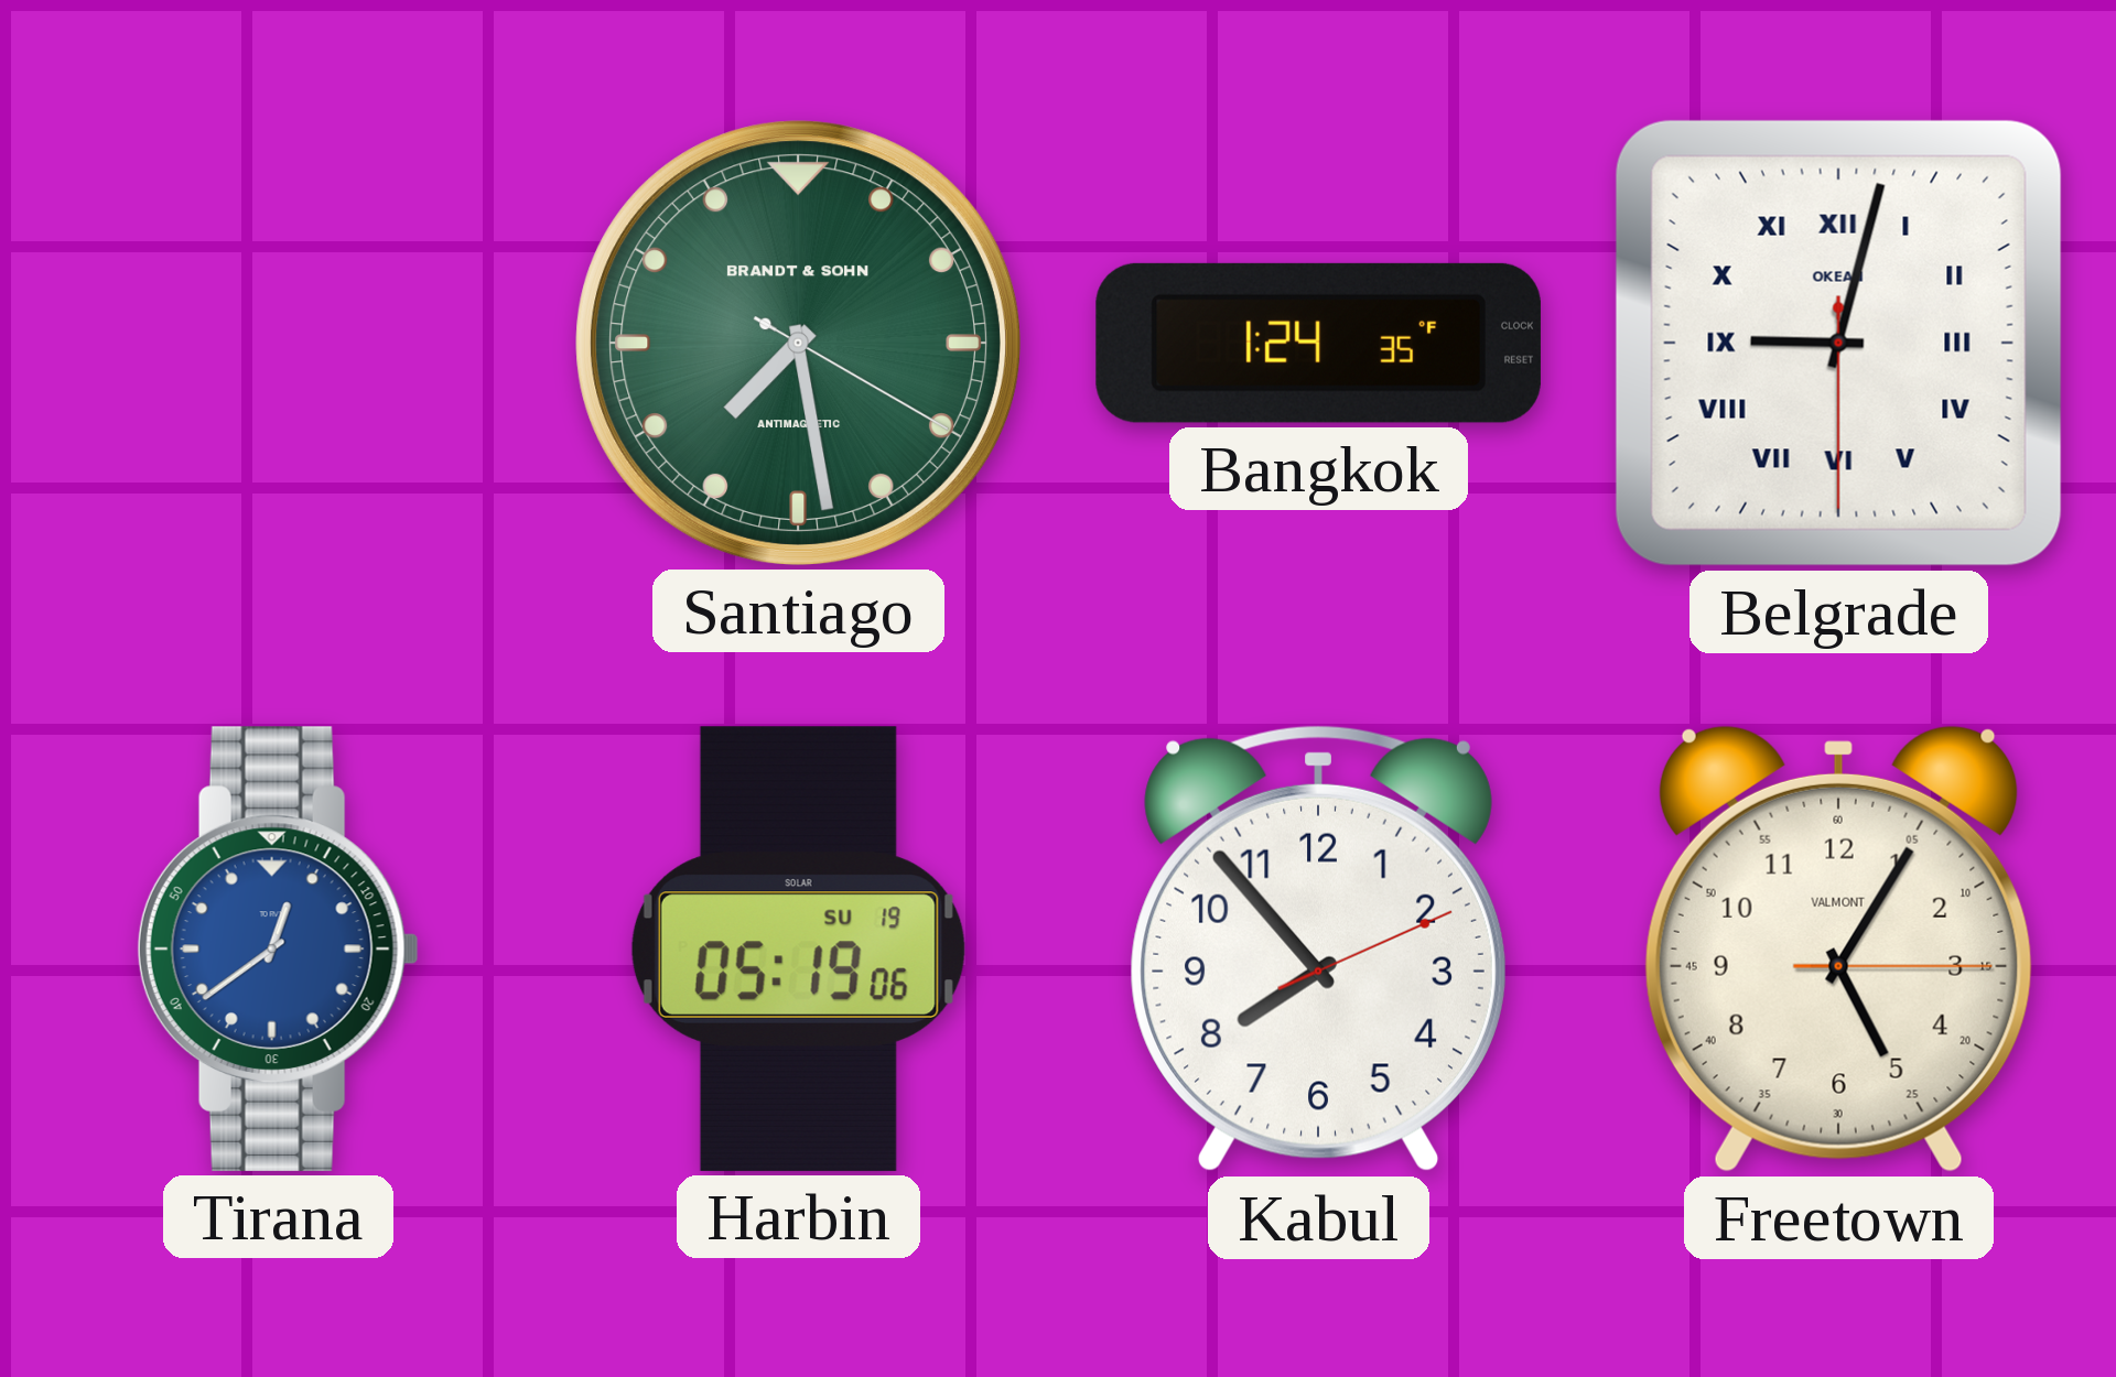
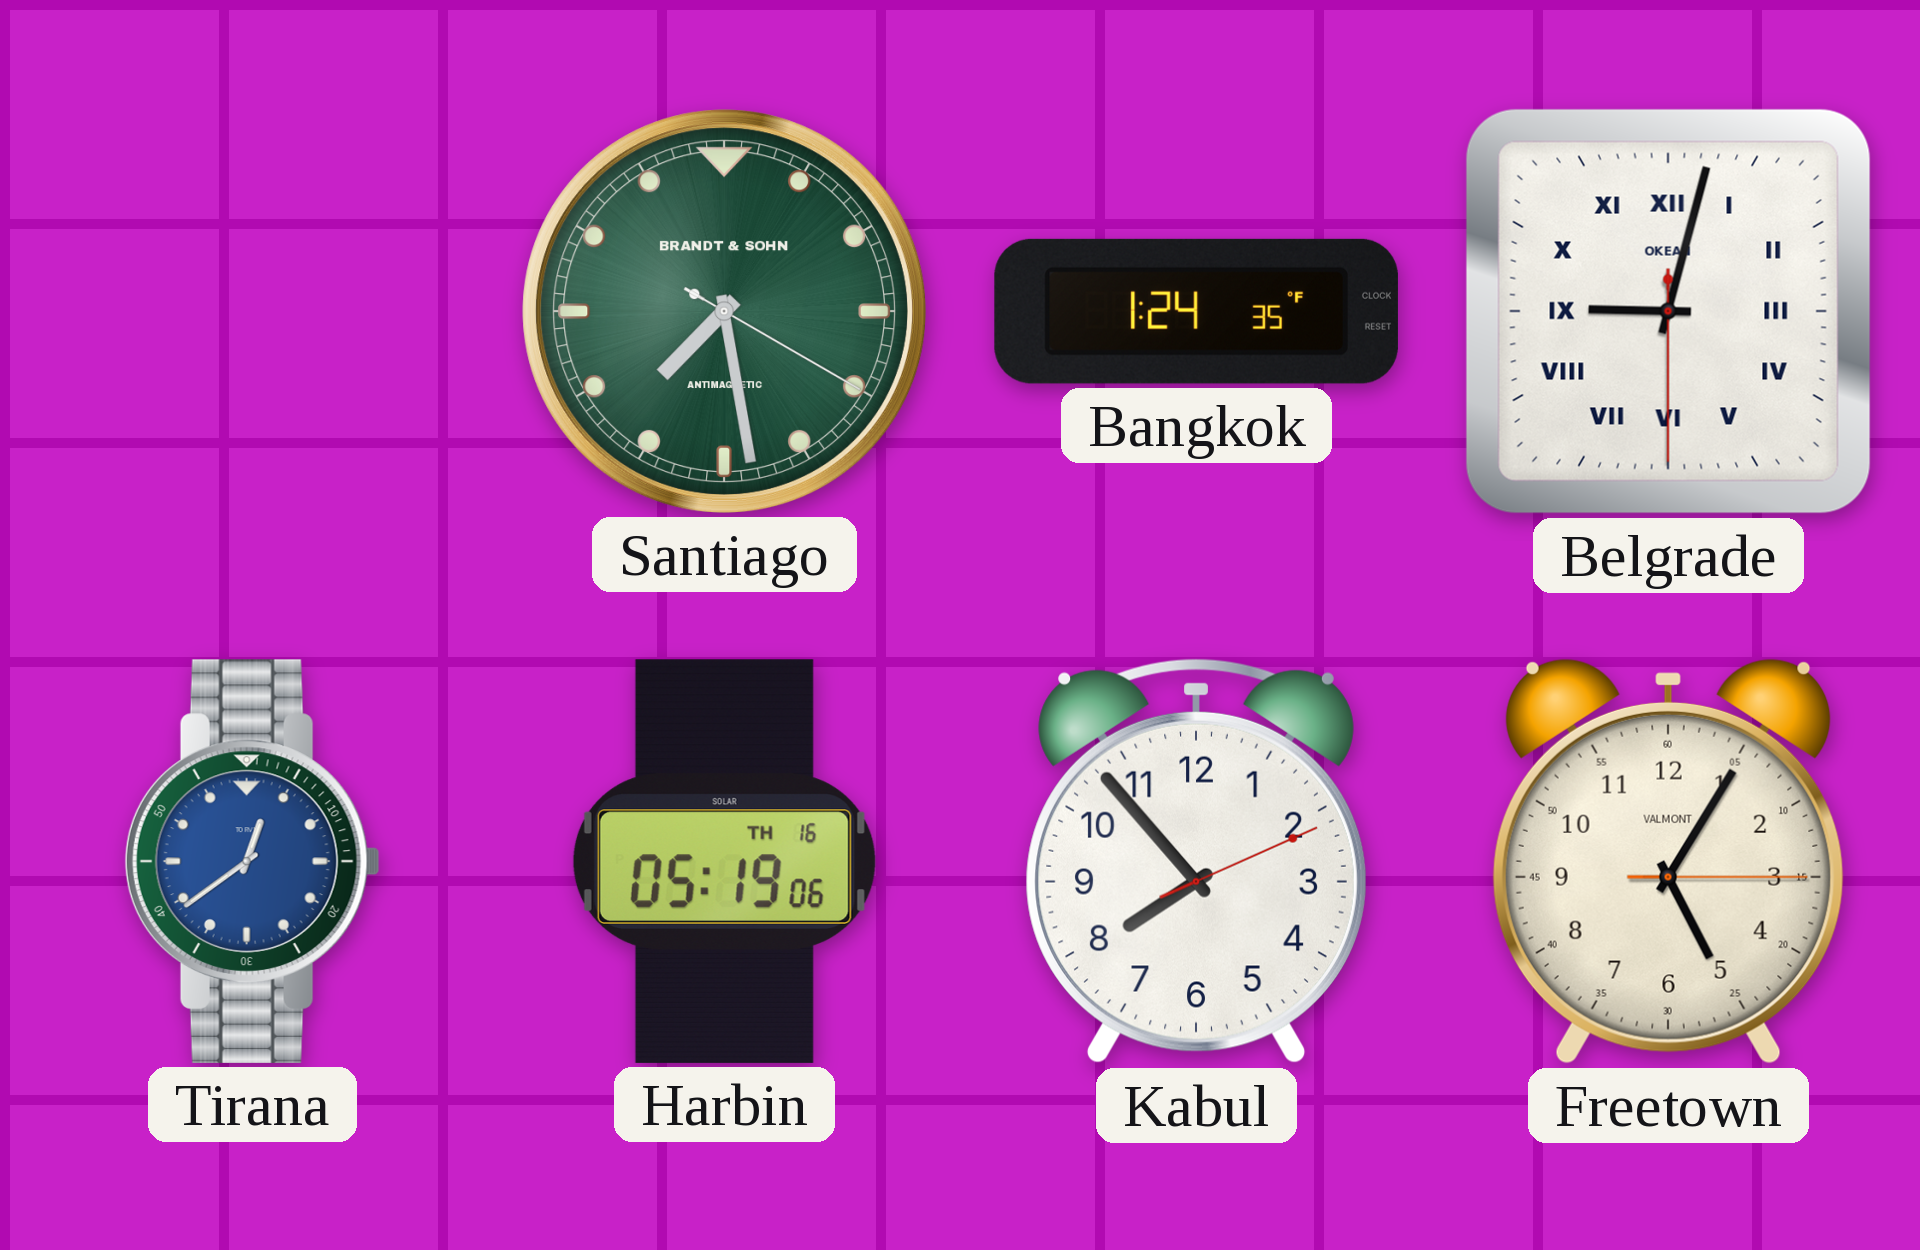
Harbin date: SU 19 -> TH 16
